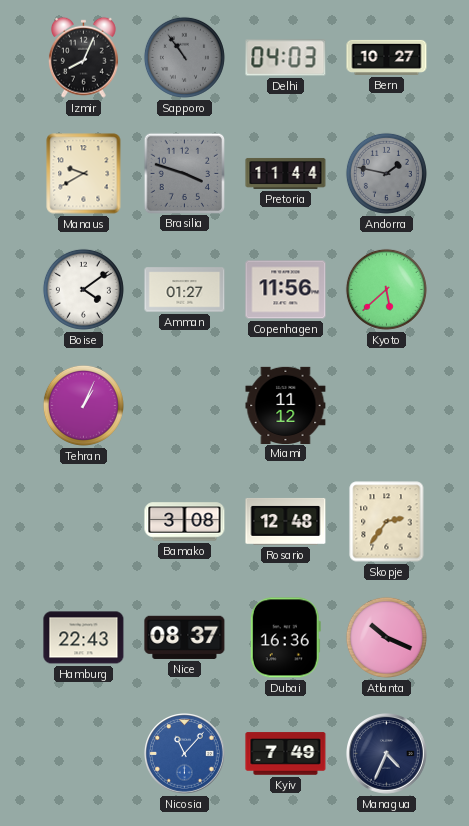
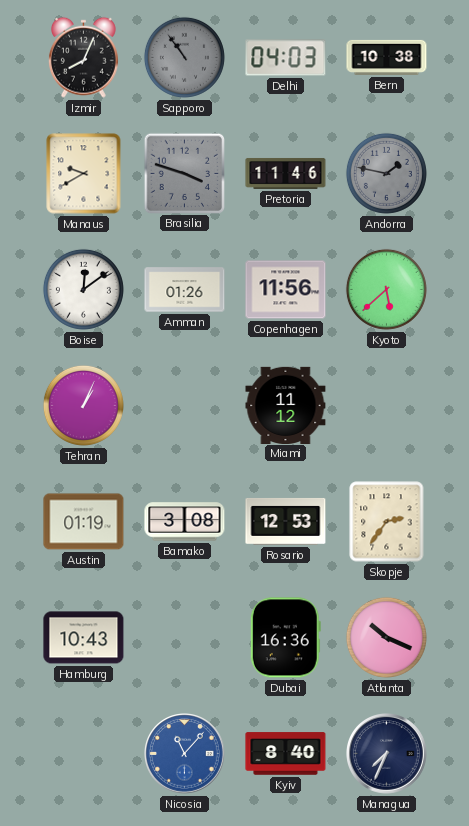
Bern: 10:27 -> 10:38
Pretoria: 11:44 -> 11:46
Boise: 4:09 -> 12:09
Amman: 01:27 -> 01:26
Austin: none -> 01:19
Rosario: 12:48 -> 12:53
Hamburg: 22:43 -> 10:43
Nice: 08:37 -> none
Kyiv: 7:49 -> 8:40
Managua: 4:34 -> 7:34
